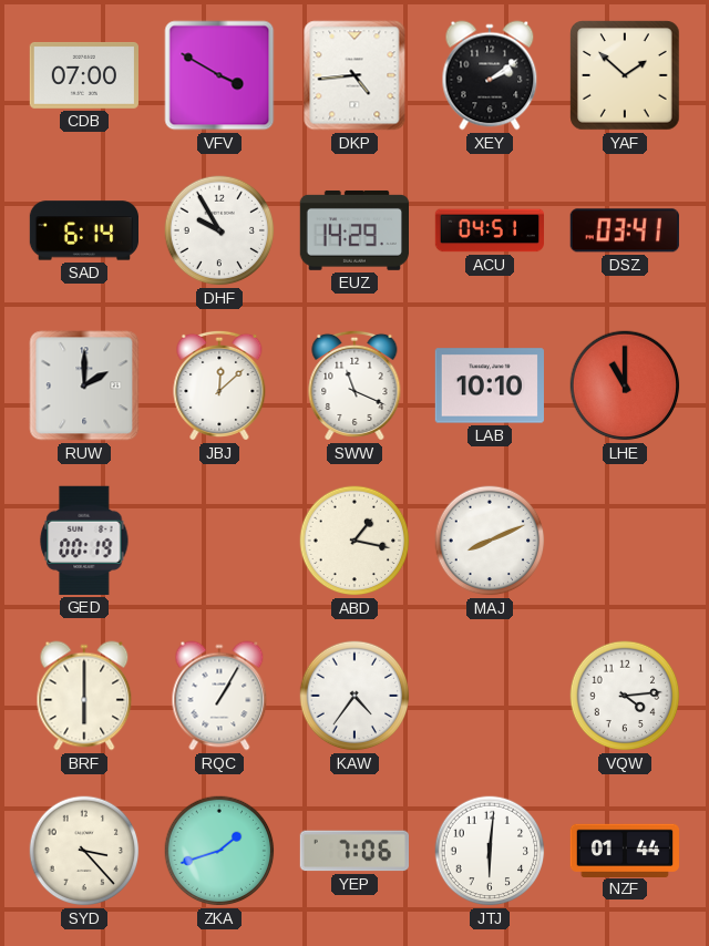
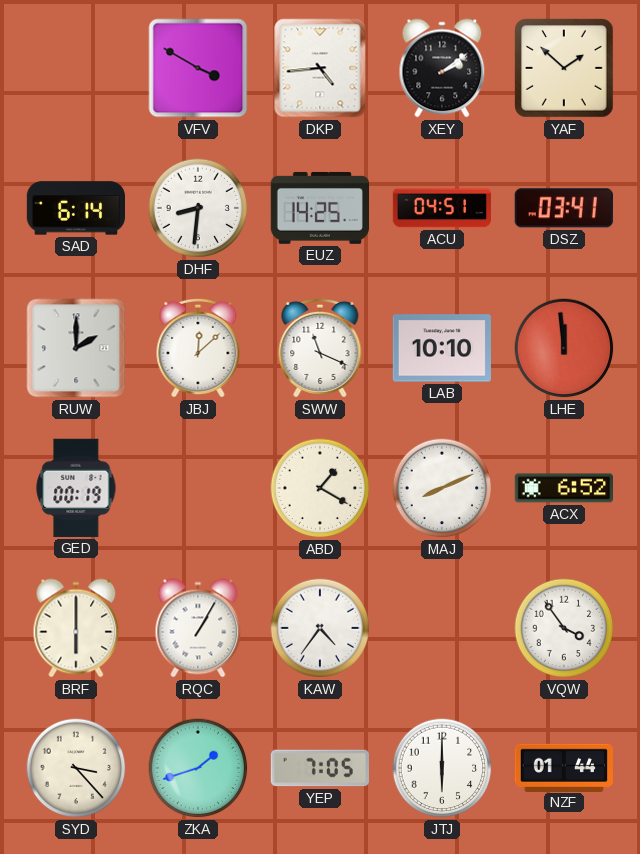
CDB: 07:00 -> none
DHF: 9:55 -> 8:31
EUZ: 14:29 -> 14:25
LHE: 11:00 -> 11:59
ABD: 1:17 -> 1:20
ACX: none -> 6:52
VQW: 4:14 -> 3:54
YEP: 7:06 -> 7:05
JTJ: 6:01 -> 6:00
